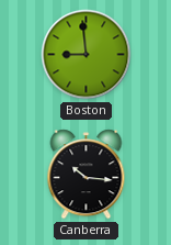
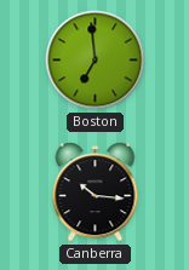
Boston: 8:59 -> 6:59
